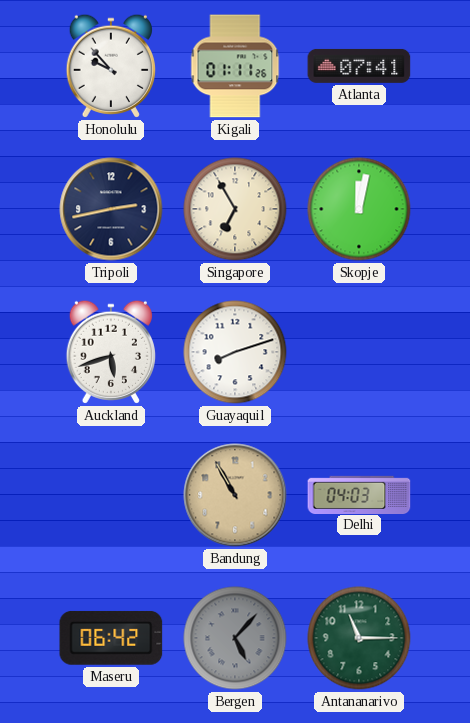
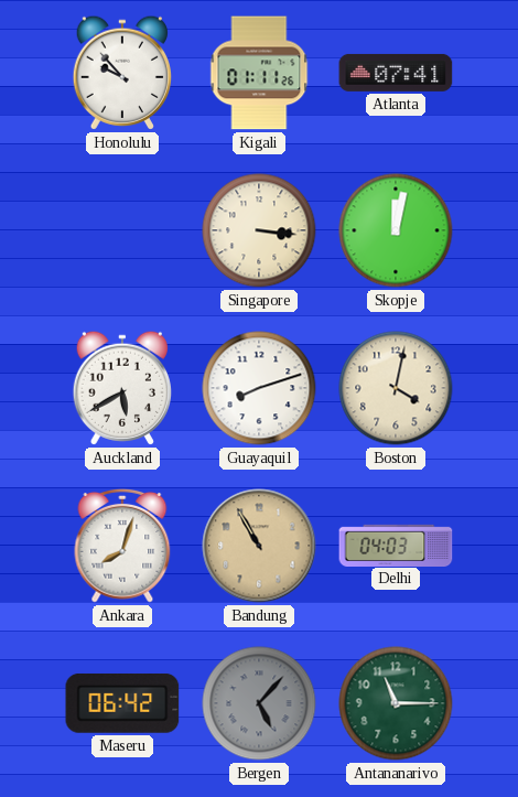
Tripoli: 2:43 -> none
Singapore: 6:55 -> 3:16
Auckland: 5:42 -> 5:40
Boston: none -> 4:02
Ankara: none -> 8:03
